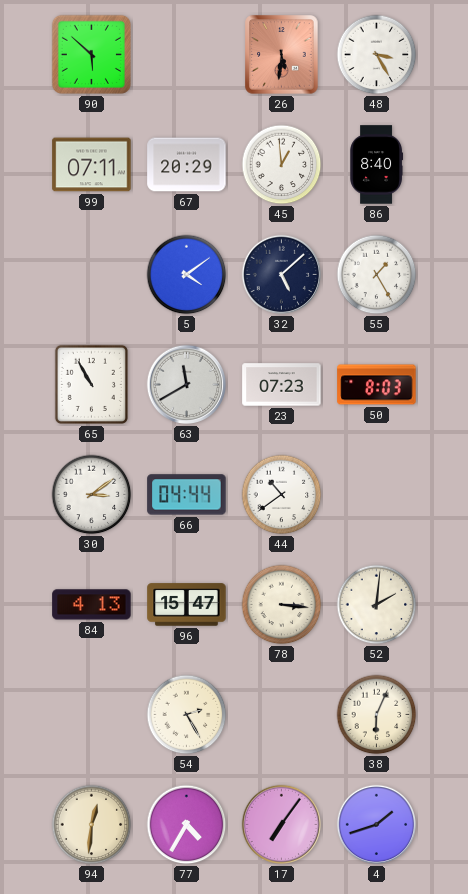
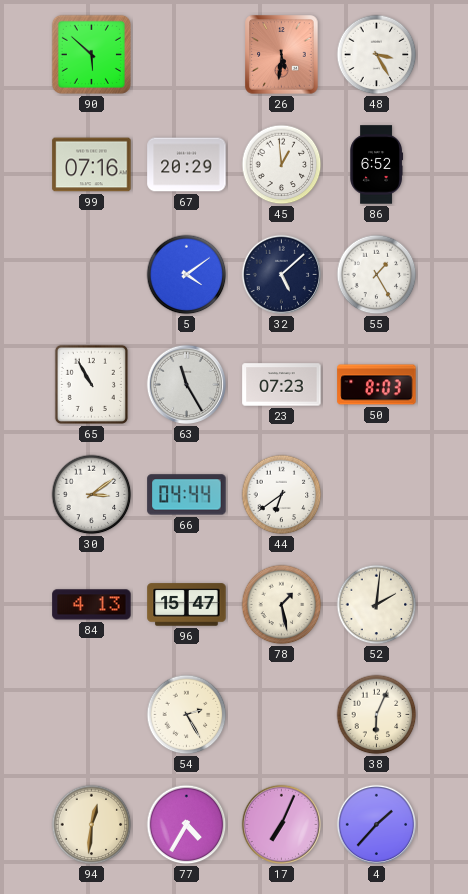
99: 07:11 -> 07:16
86: 8:40 -> 6:52
63: 11:40 -> 11:25
44: 10:39 -> 6:39
78: 3:16 -> 1:28
17: 7:06 -> 7:04
4: 1:42 -> 1:37
